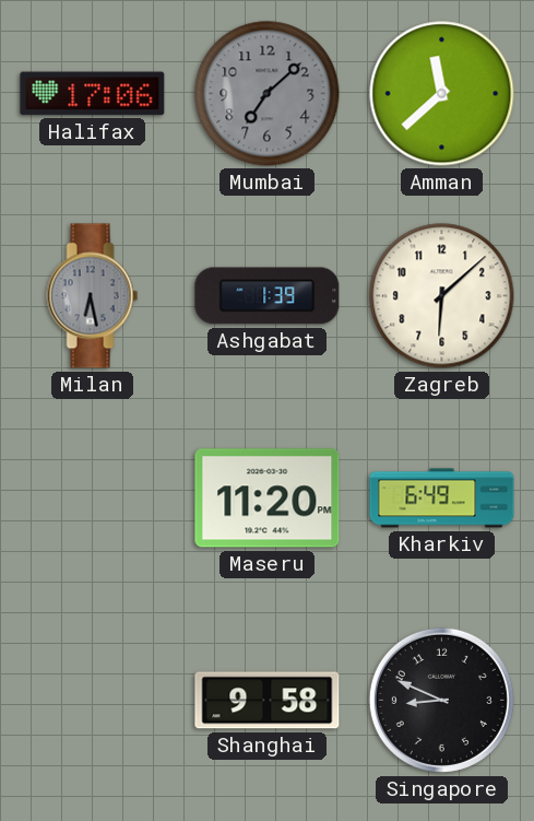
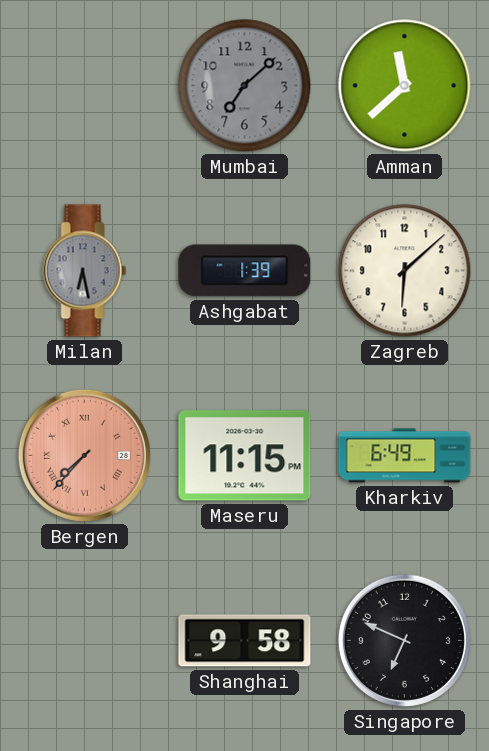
Halifax: 17:06 -> none
Bergen: none -> 7:37
Maseru: 11:20 -> 11:15
Singapore: 8:49 -> 6:49
